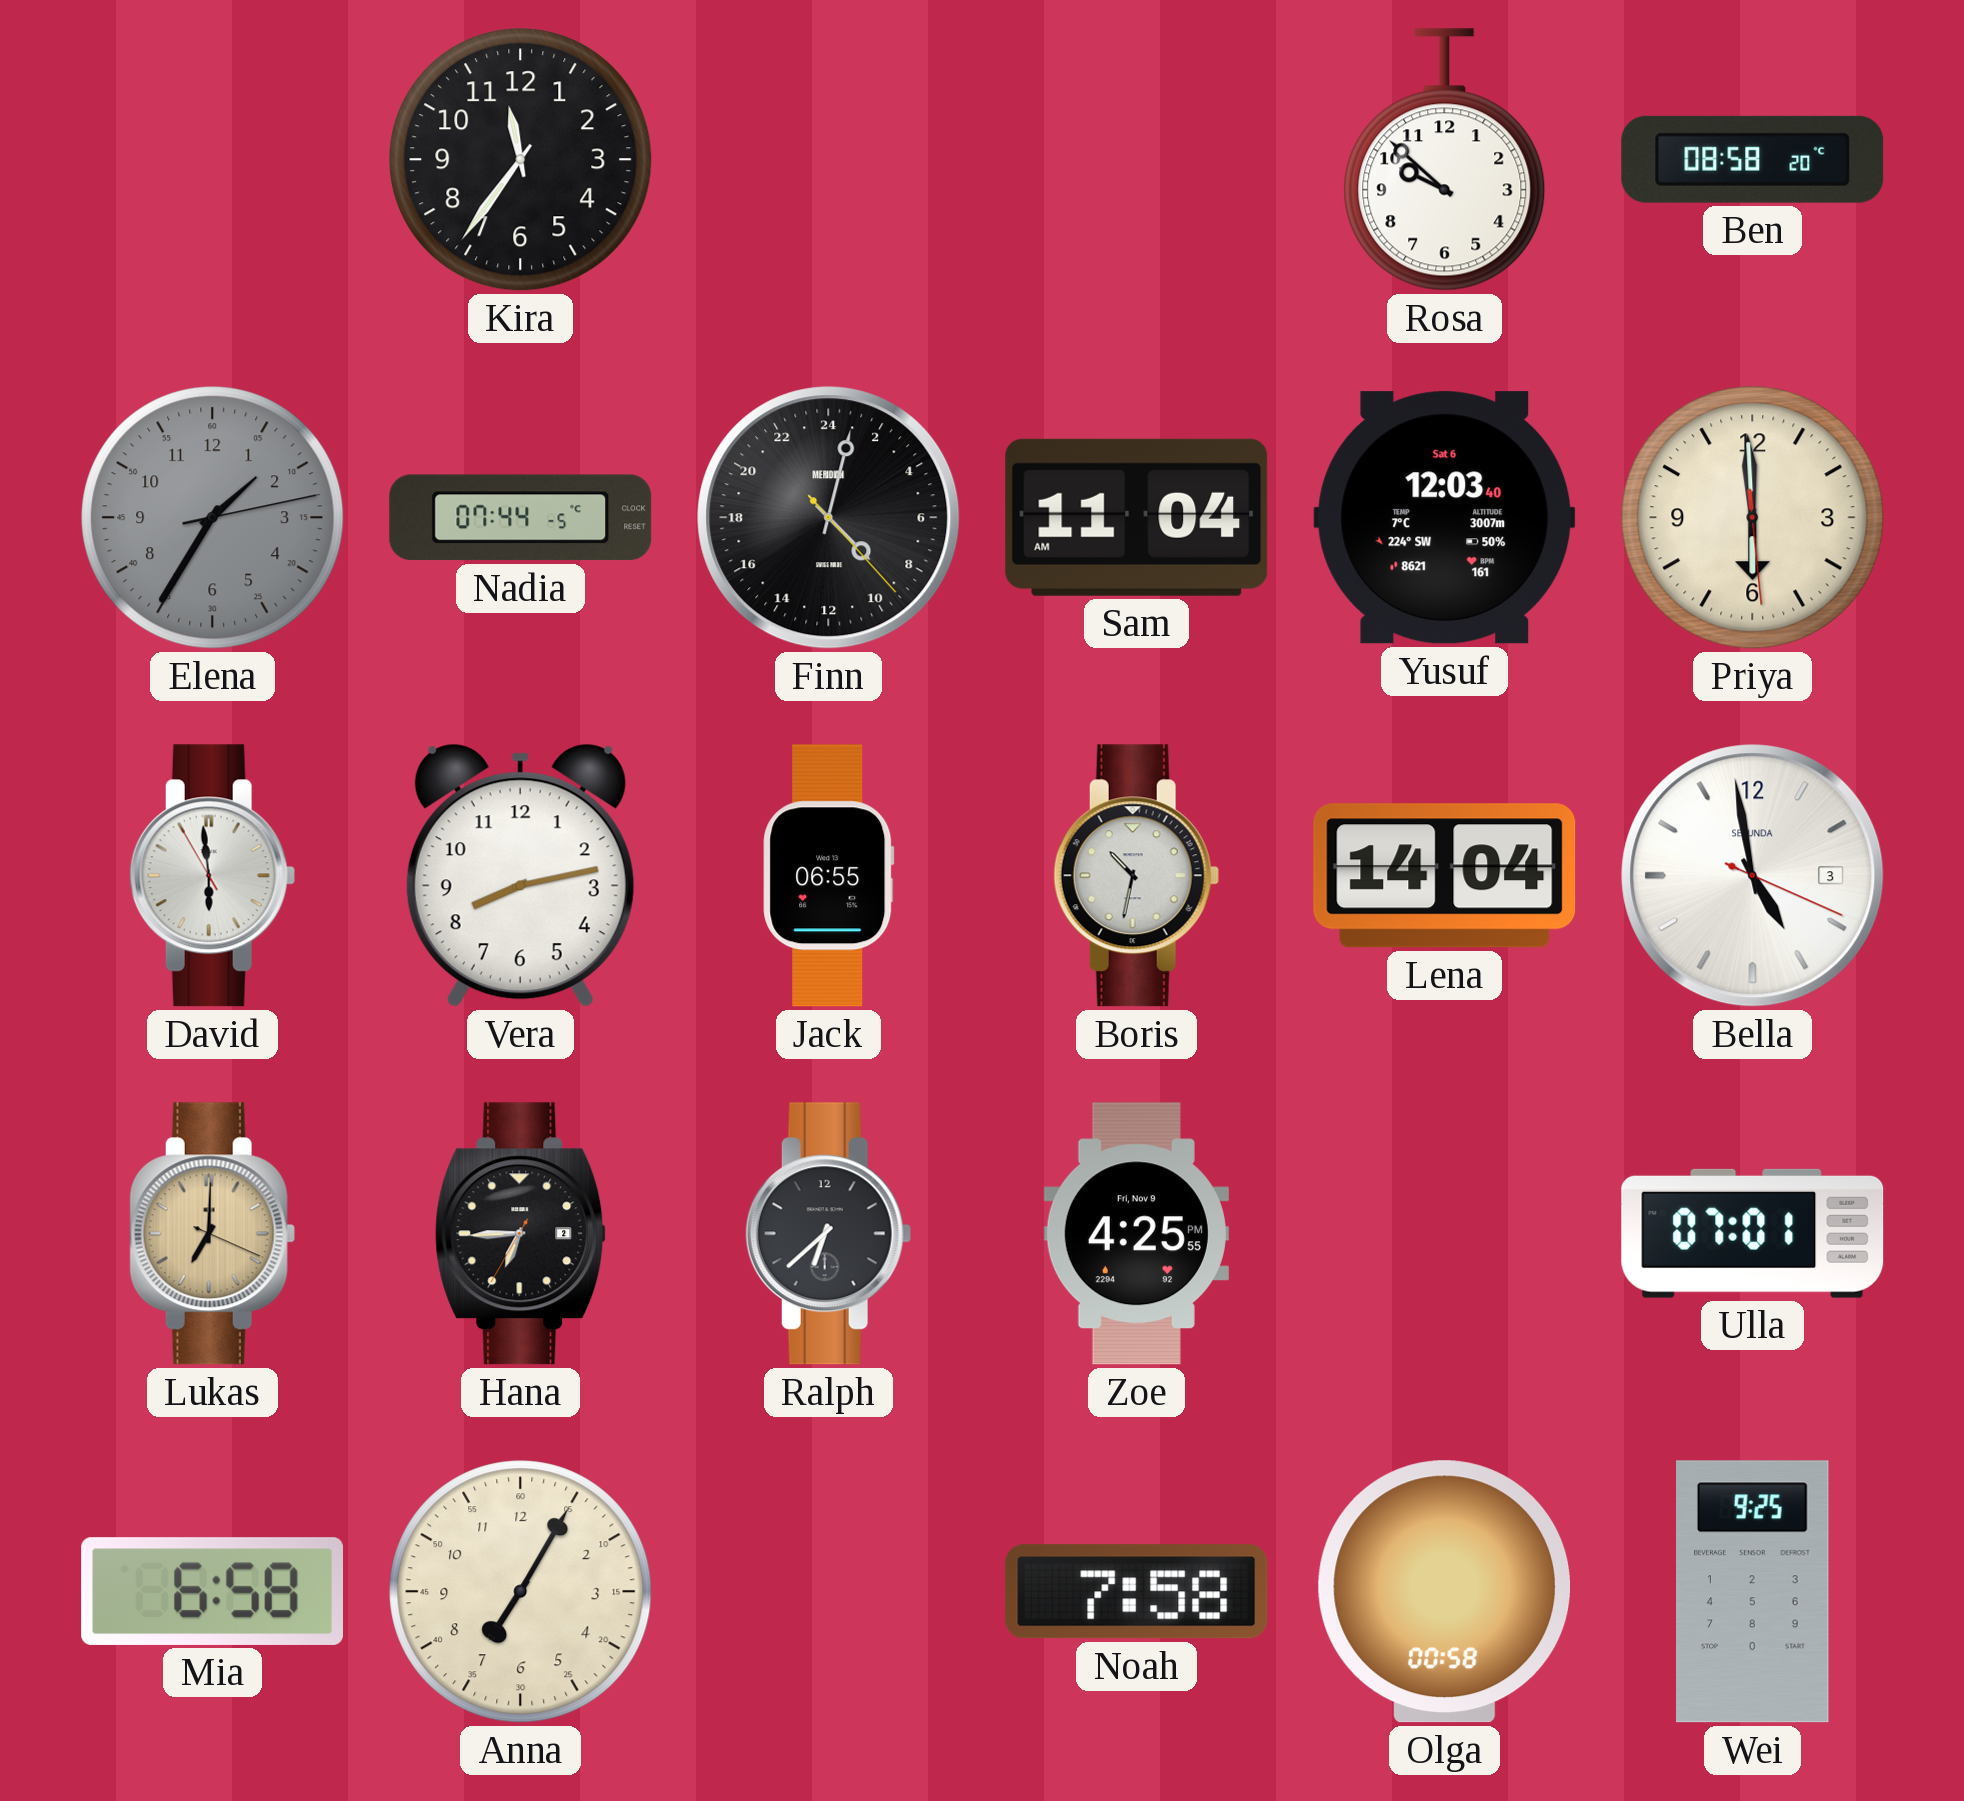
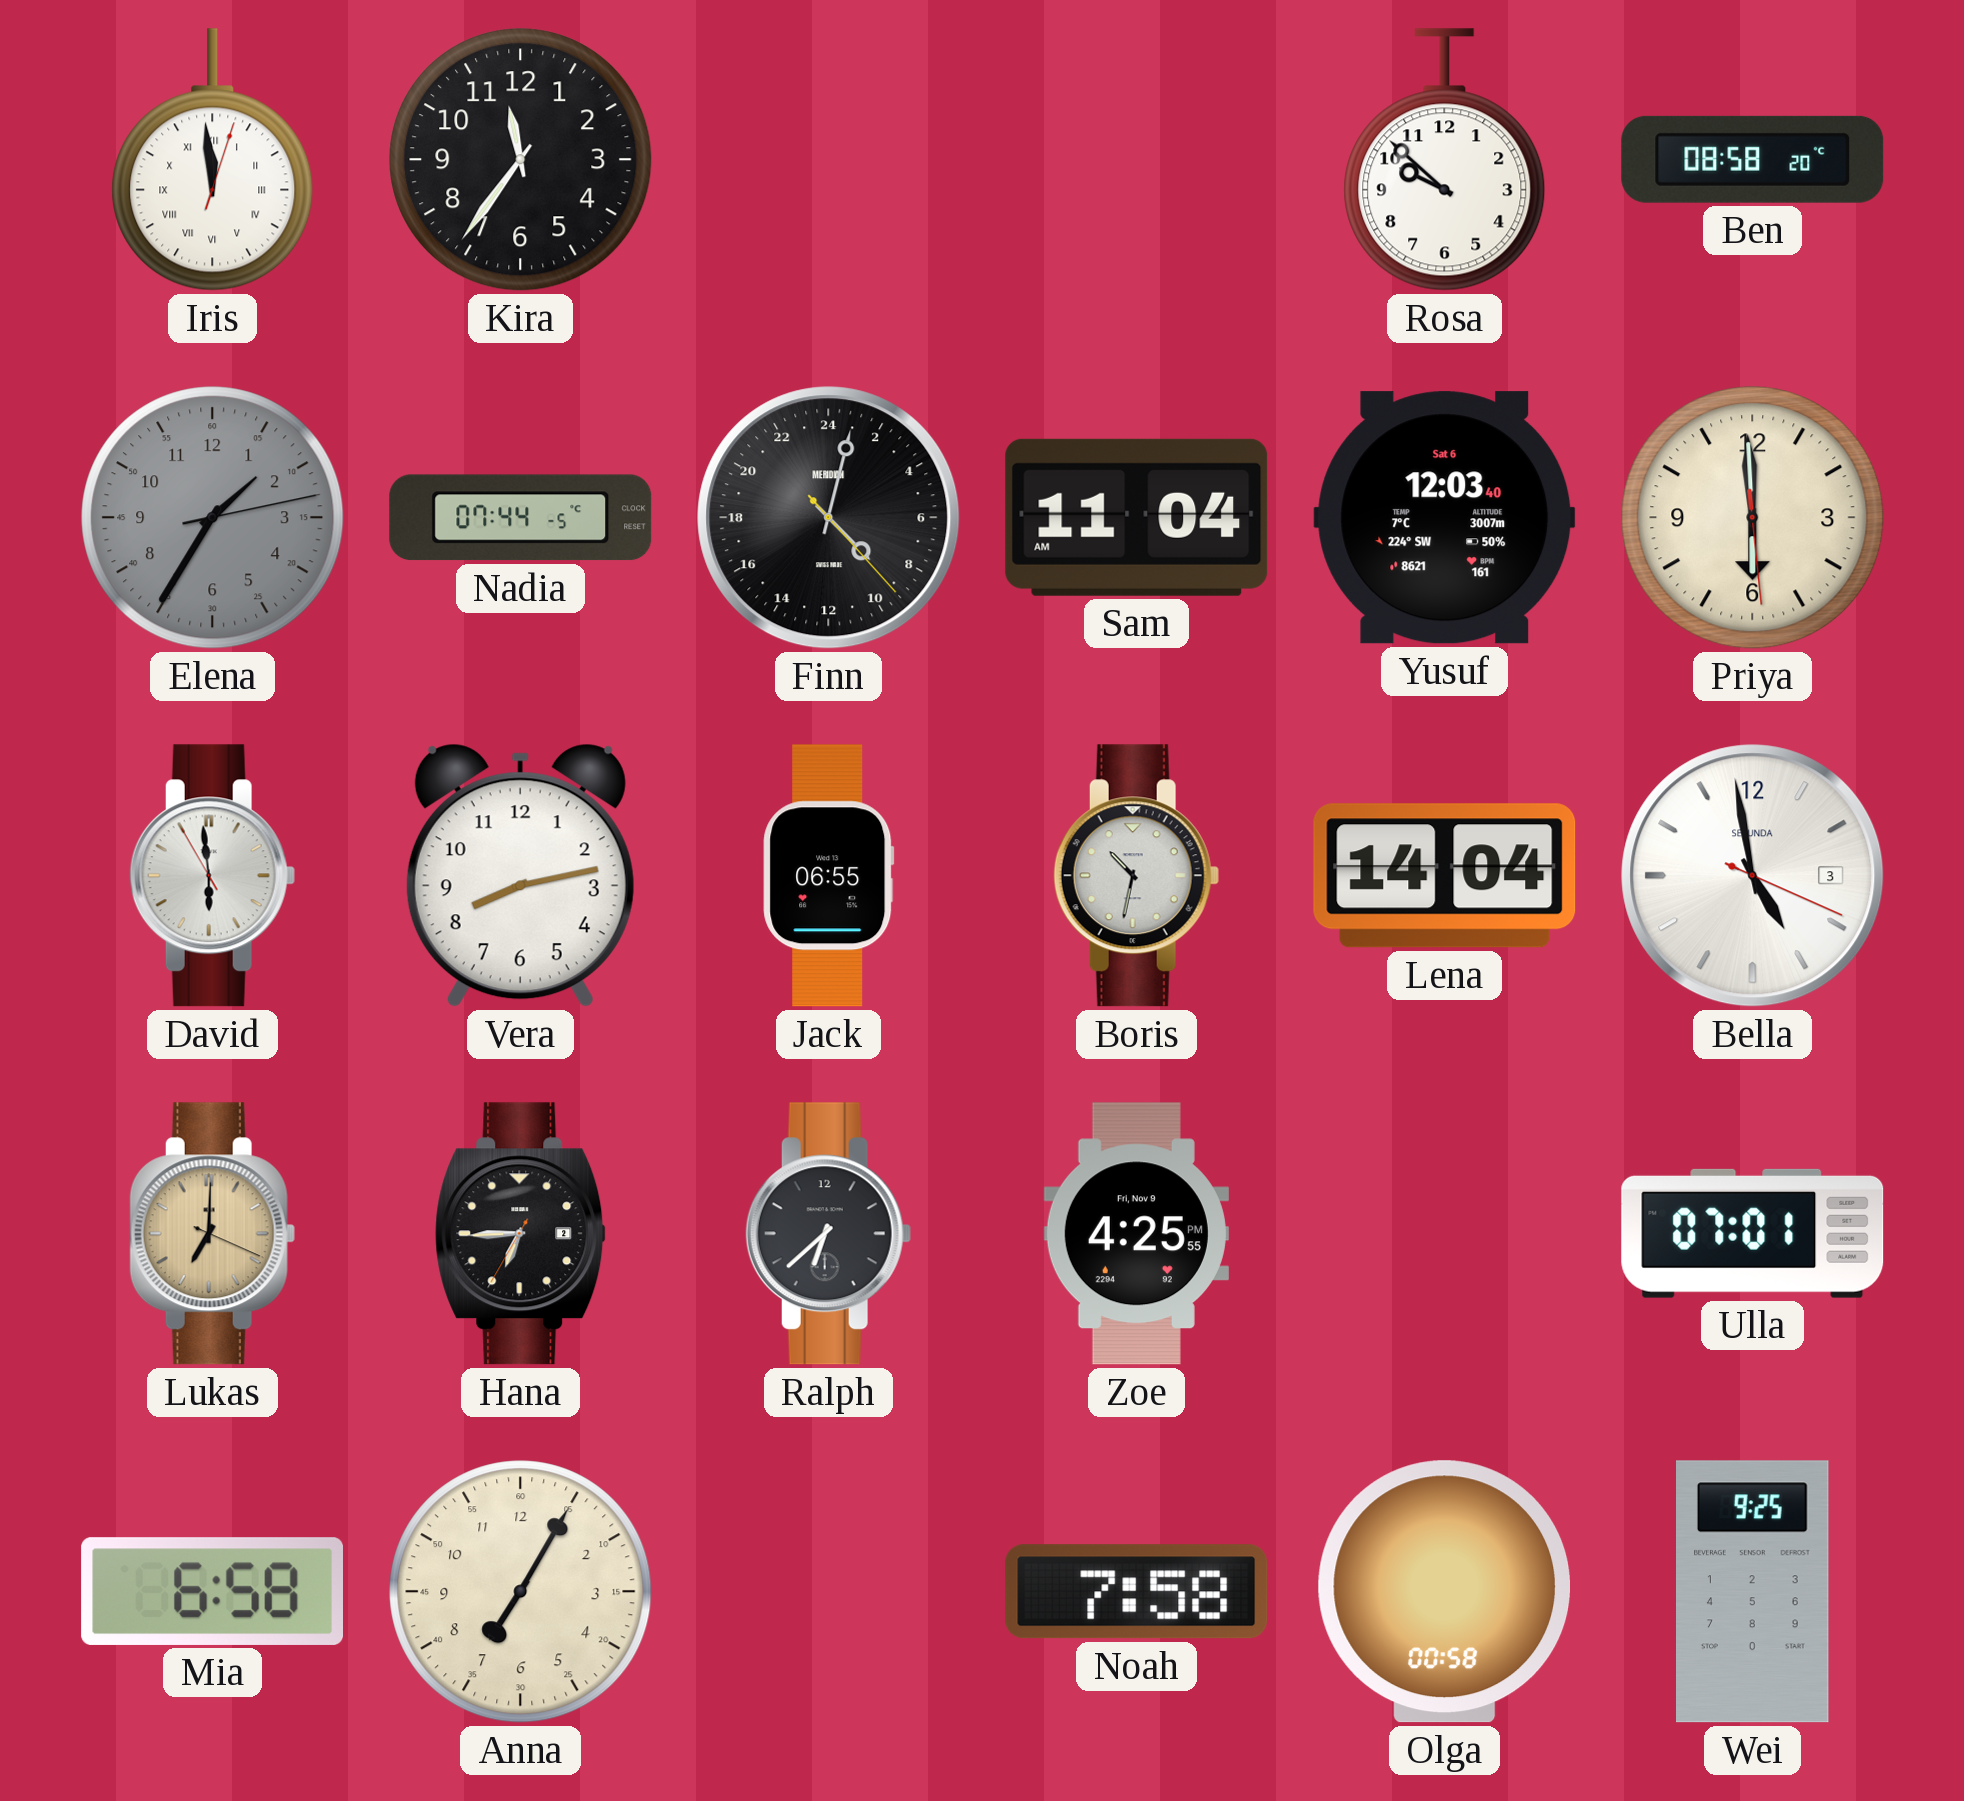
Iris: none -> 11:59
